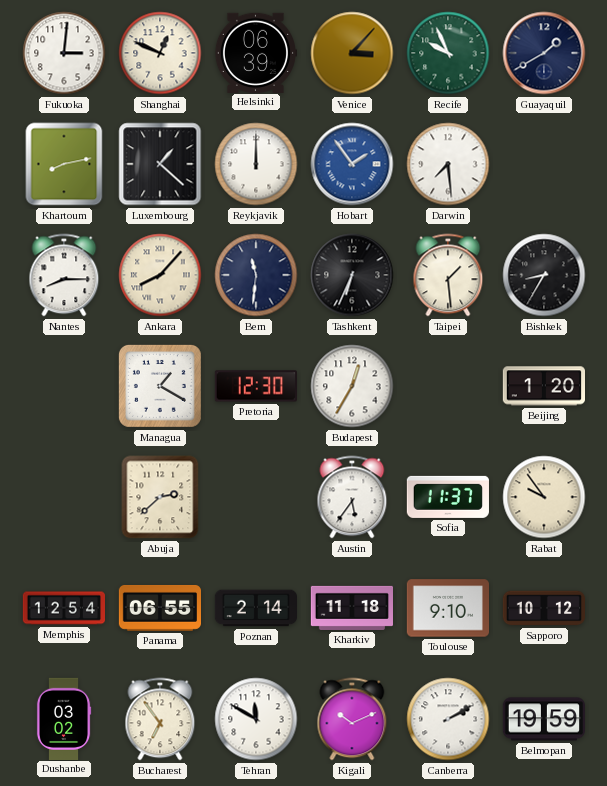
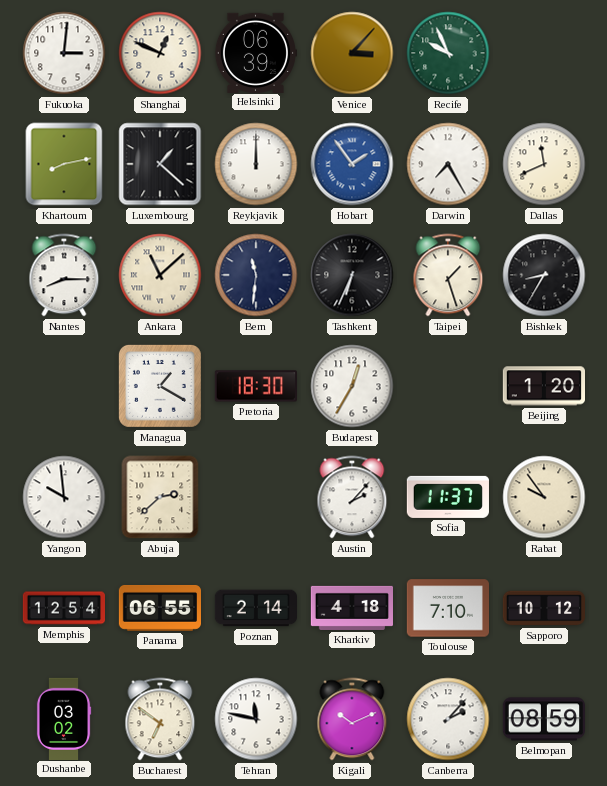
Guayaquil: 1:40 -> none
Darwin: 7:29 -> 7:25
Dallas: none -> 11:41
Ankara: 8:07 -> 11:08
Taipei: 1:29 -> 1:27
Pretoria: 12:30 -> 18:30
Yangon: none -> 9:59
Austin: 5:36 -> 2:07
Kharkiv: 11:18 -> 4:18
Toulouse: 9:10 -> 7:10
Bucharest: 6:54 -> 6:51
Tehran: 11:50 -> 11:47
Canberra: 2:10 -> 2:07
Belmopan: 19:59 -> 08:59
